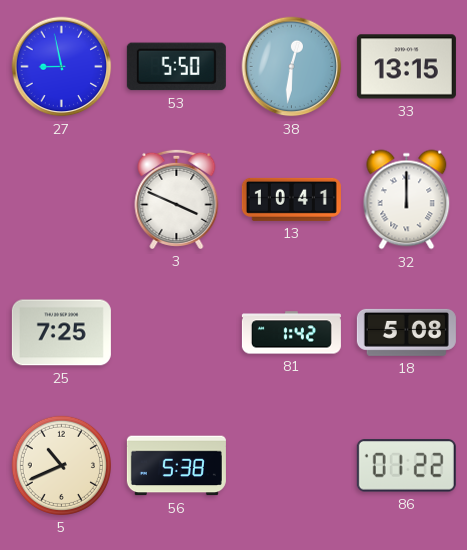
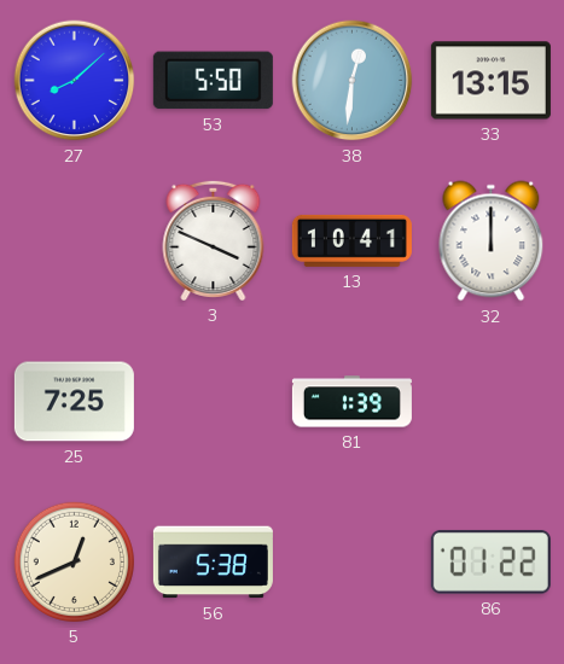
27: 8:58 -> 8:08
81: 1:42 -> 1:39
18: 5:08 -> none
5: 10:41 -> 12:41
